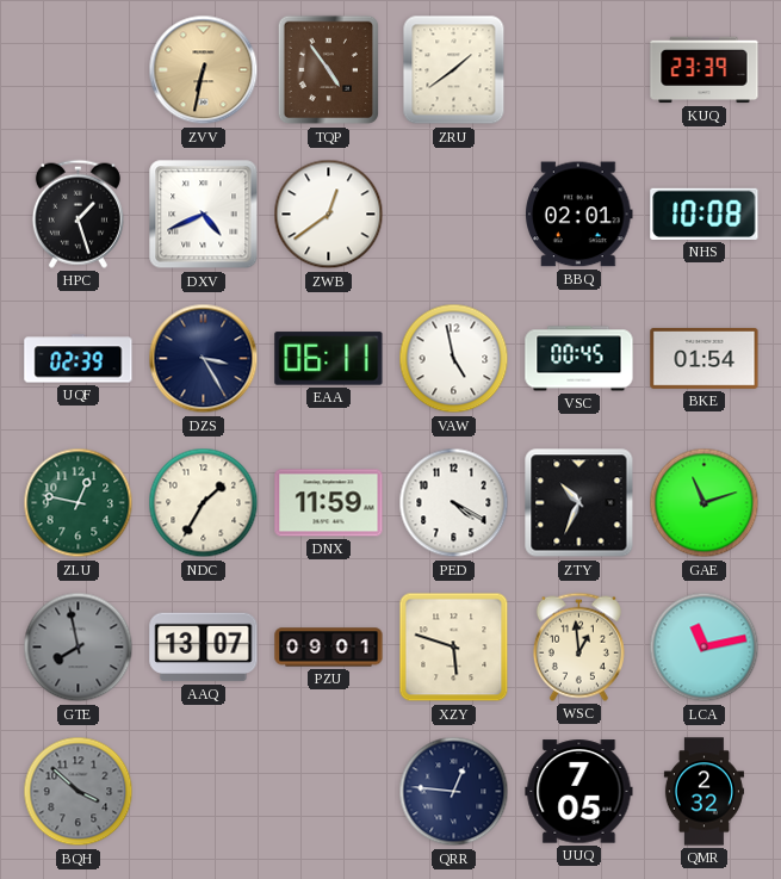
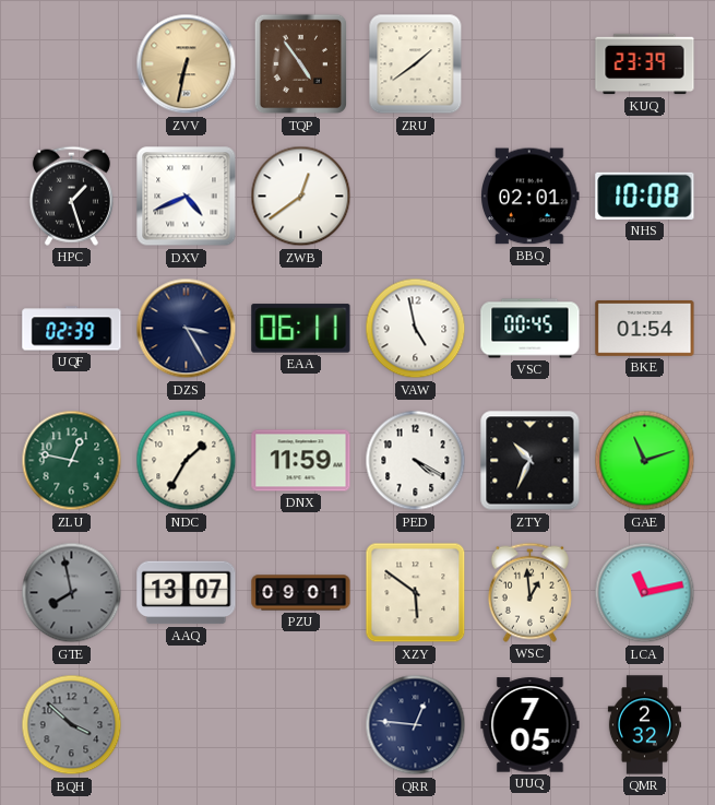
XZY: 5:48 -> 5:51
